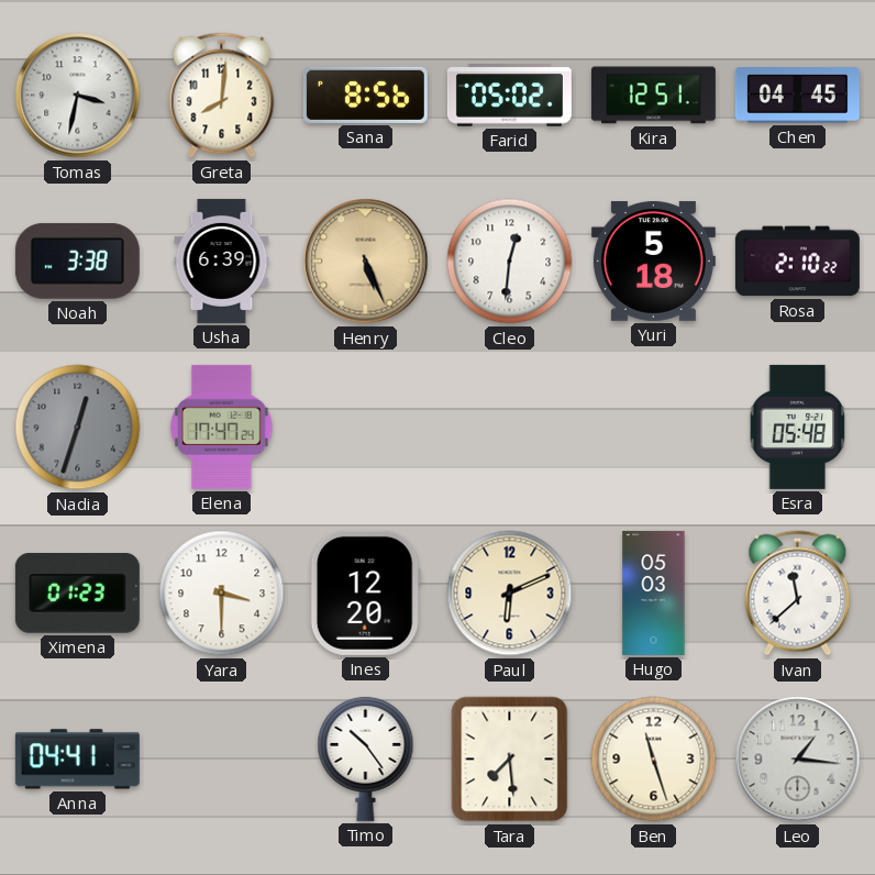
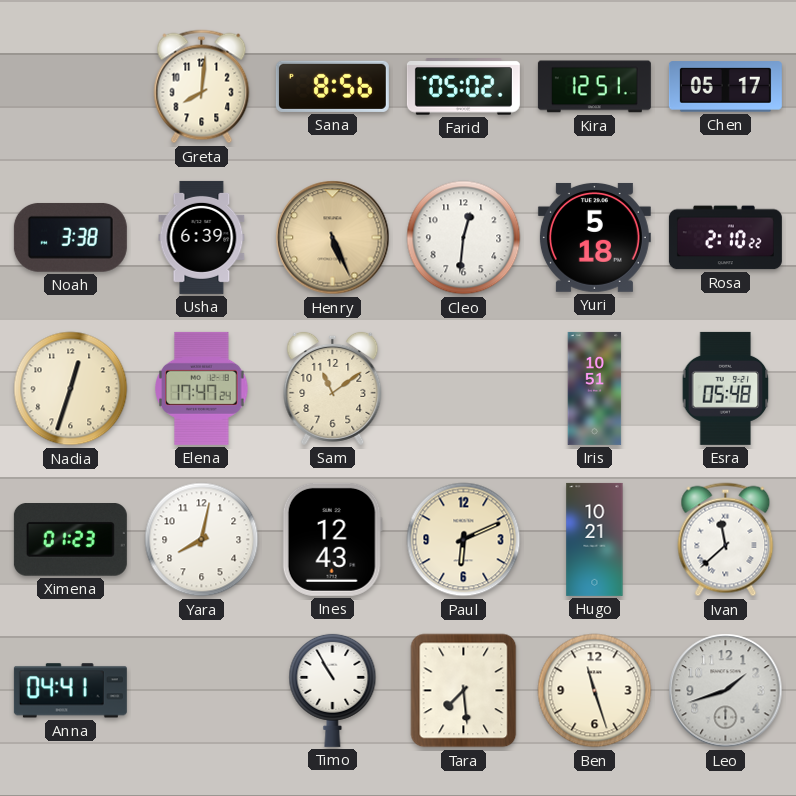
Tomas: 3:32 -> none
Chen: 04:45 -> 05:17
Nadia dial: grey -> cream
Sam: none -> 11:09
Iris: none -> 10:51
Yara: 3:30 -> 8:02
Ines: 12:20 -> 12:43
Hugo: 05:03 -> 10:21
Timo: 10:24 -> 10:55
Leo: 1:16 -> 1:42
